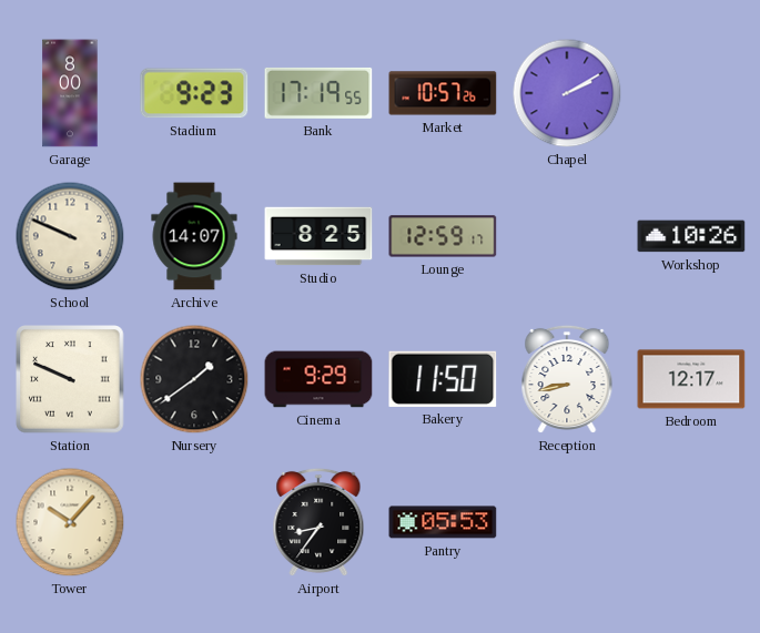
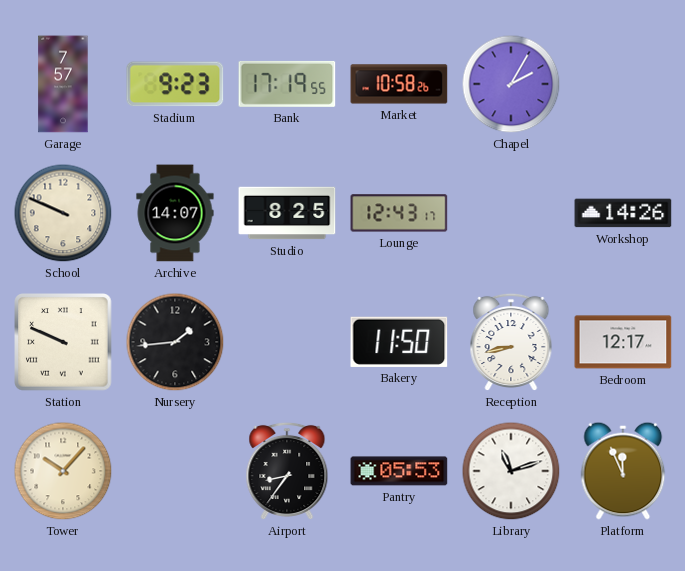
Garage: 8:00 -> 7:57
Market: 10:57 -> 10:58
Chapel: 2:10 -> 2:05
Lounge: 12:59 -> 12:43
Workshop: 10:26 -> 14:26
Nursery: 1:39 -> 1:44
Cinema: 9:29 -> none
Library: none -> 11:12
Platform: none -> 11:56
